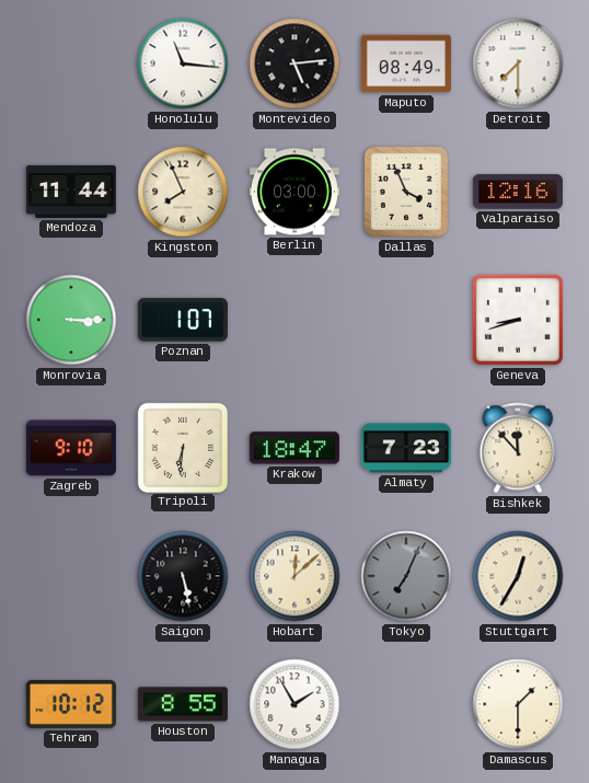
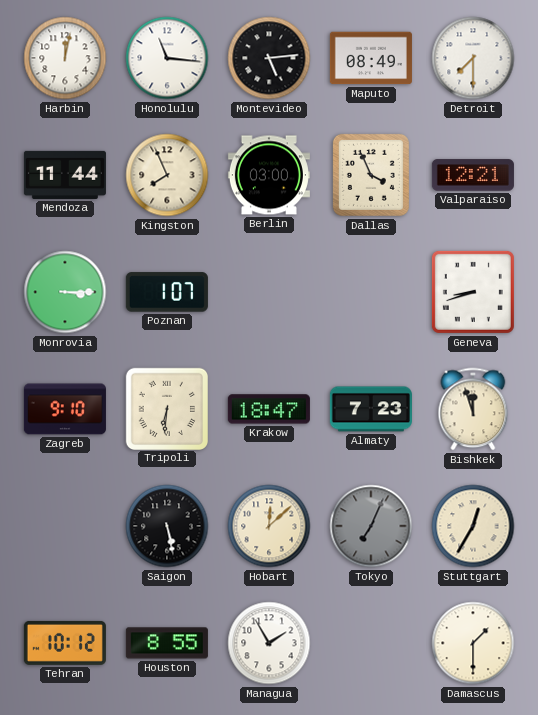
Harbin: none -> 12:02
Valparaiso: 12:16 -> 12:21
Bishkek: 11:53 -> 11:57
